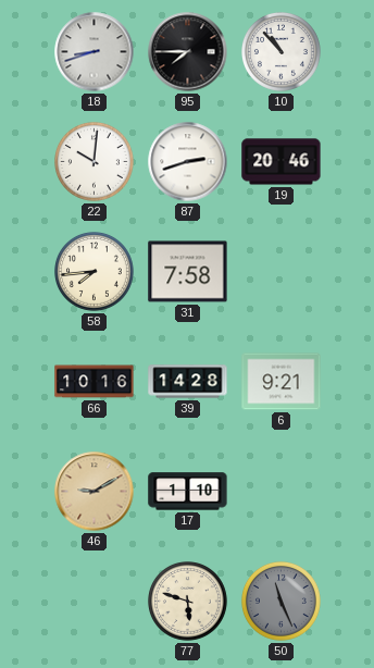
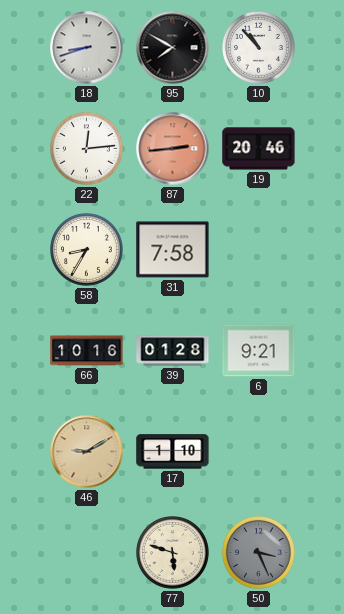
95: 7:45 -> 7:50
22: 10:01 -> 12:14
87: 2:42 -> 2:44
87 dial: white -> salmon
58: 7:44 -> 8:35
39: 14:28 -> 01:28
50: 11:26 -> 3:26
